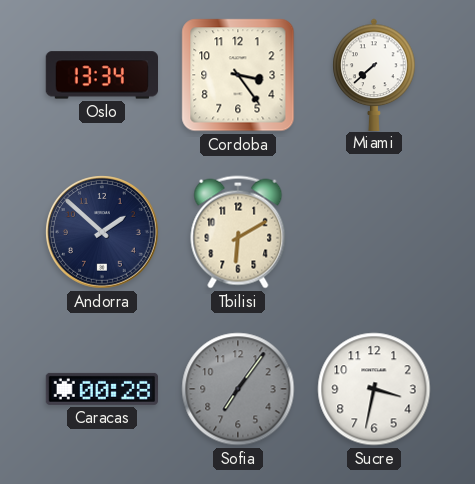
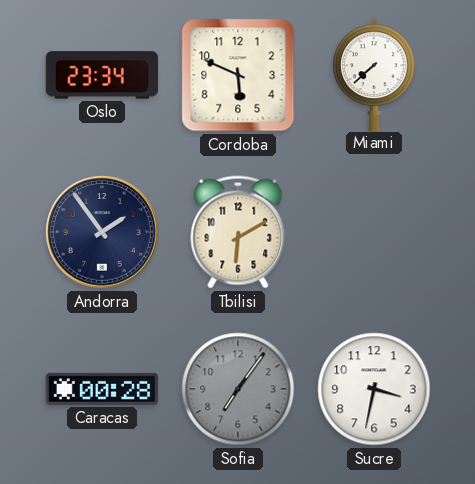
Oslo: 13:34 -> 23:34
Cordoba: 3:24 -> 5:49
Andorra: 1:52 -> 1:54
